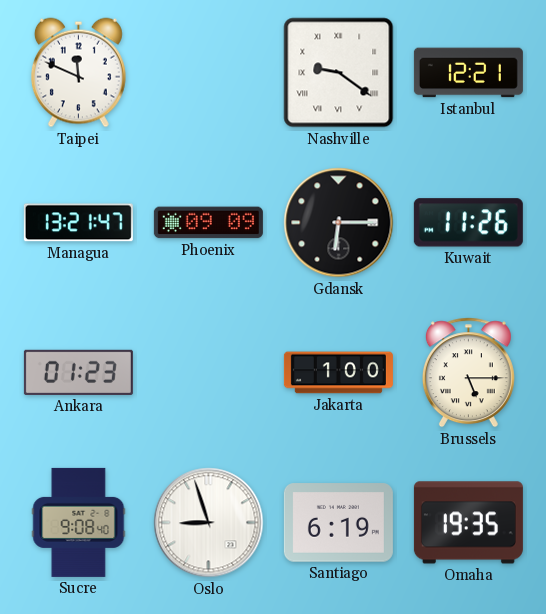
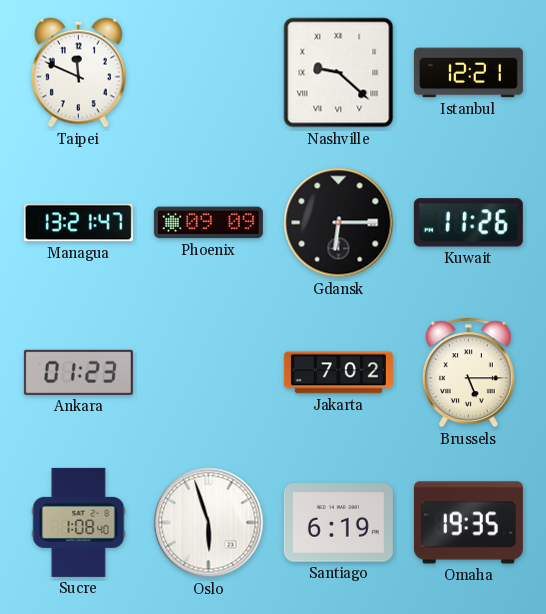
Nashville: 9:21 -> 9:22
Jakarta: 1:00 -> 7:02
Sucre: 9:08 -> 1:08
Oslo: 8:57 -> 5:57
